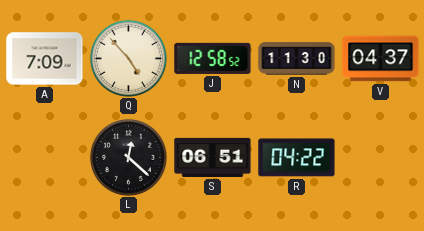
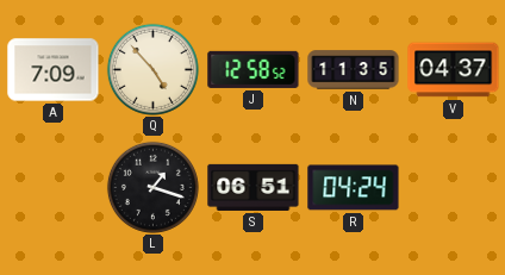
N: 11:30 -> 11:35
L: 12:22 -> 1:18
R: 04:22 -> 04:24
